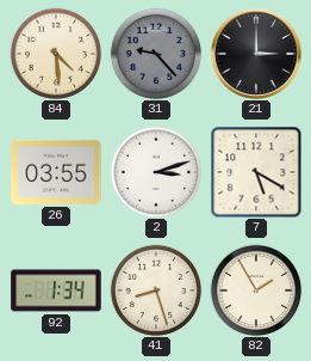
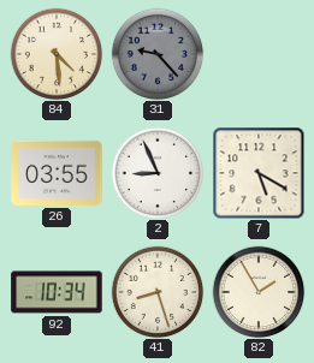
21: 3:00 -> none
2: 3:12 -> 8:56
92: 1:34 -> 10:34
